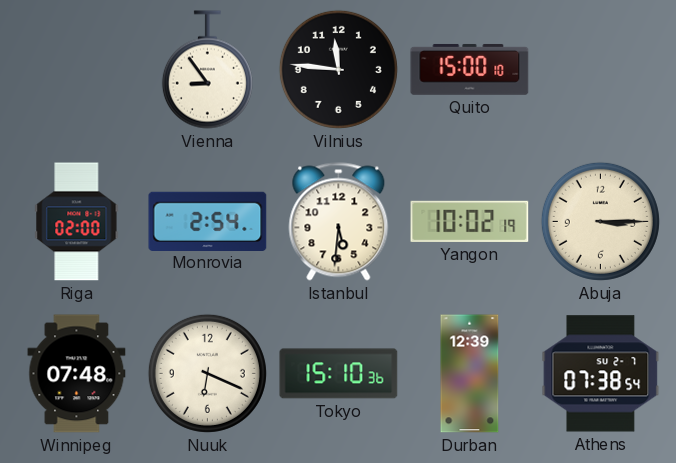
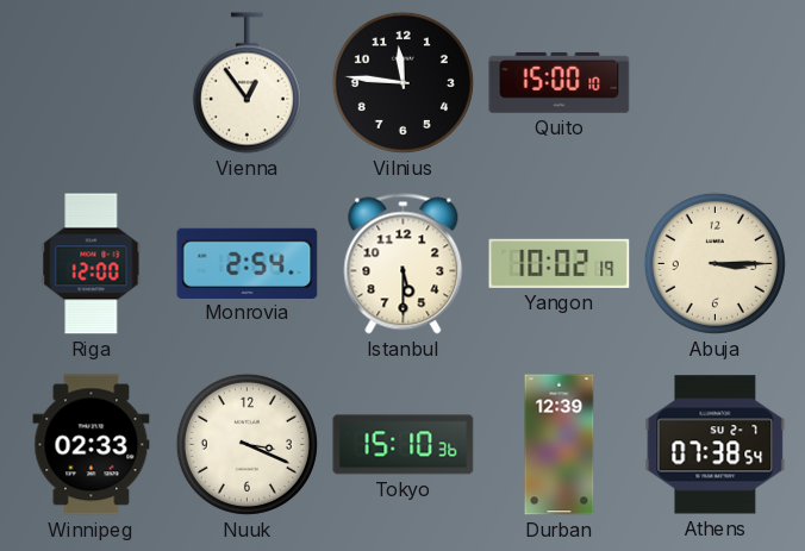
Vienna: 8:54 -> 12:54
Riga: 02:00 -> 12:00
Istanbul: 5:31 -> 5:30
Winnipeg: 07:48 -> 02:33
Nuuk: 6:19 -> 3:19
